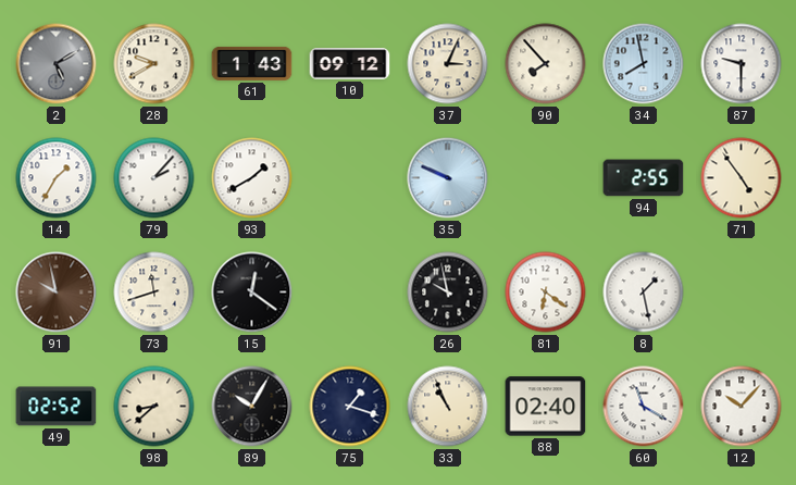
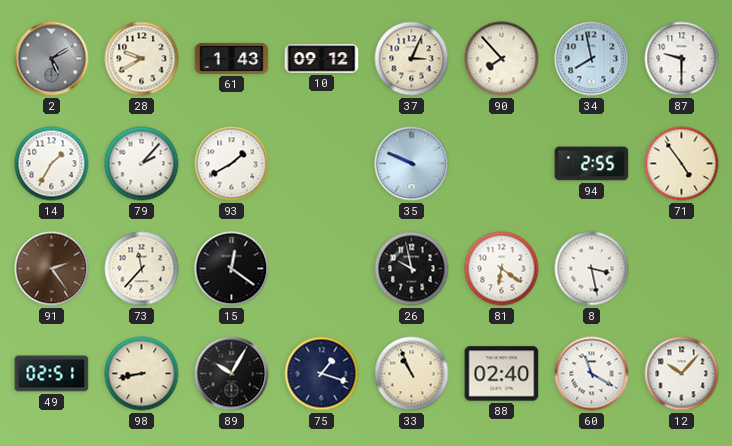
91: 9:58 -> 2:24
73: 11:42 -> 11:37
8: 1:28 -> 3:28
49: 02:52 -> 02:51
98: 8:38 -> 8:43
